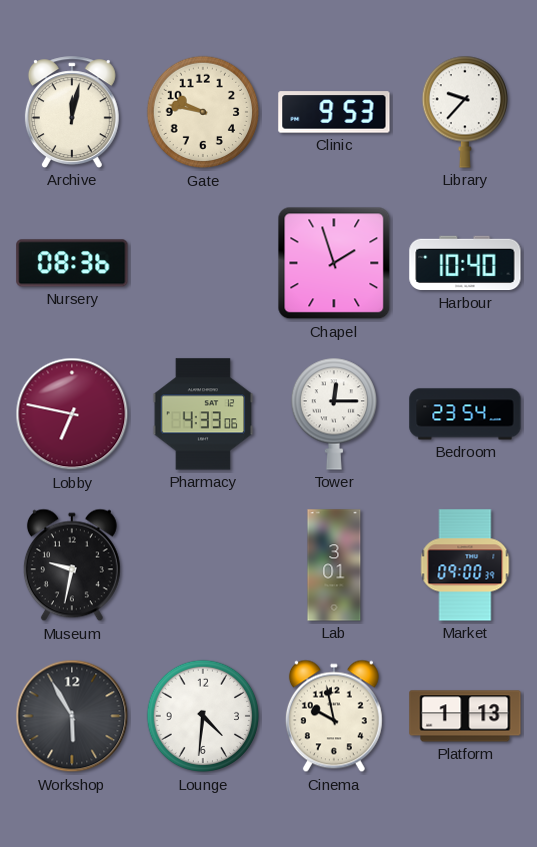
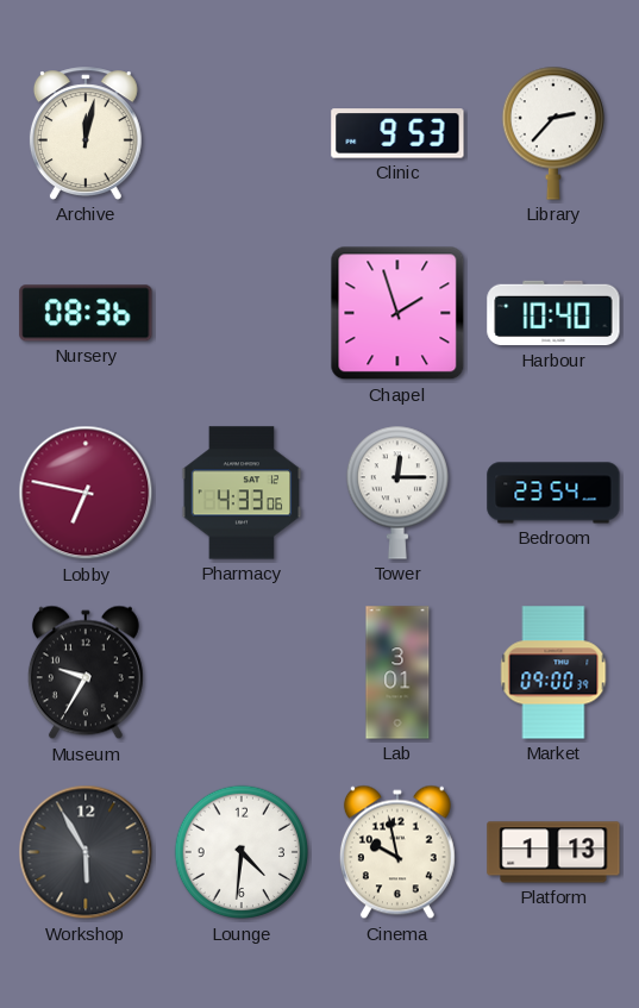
Gate: 9:47 -> none
Library: 9:37 -> 2:37
Museum: 9:32 -> 9:35
